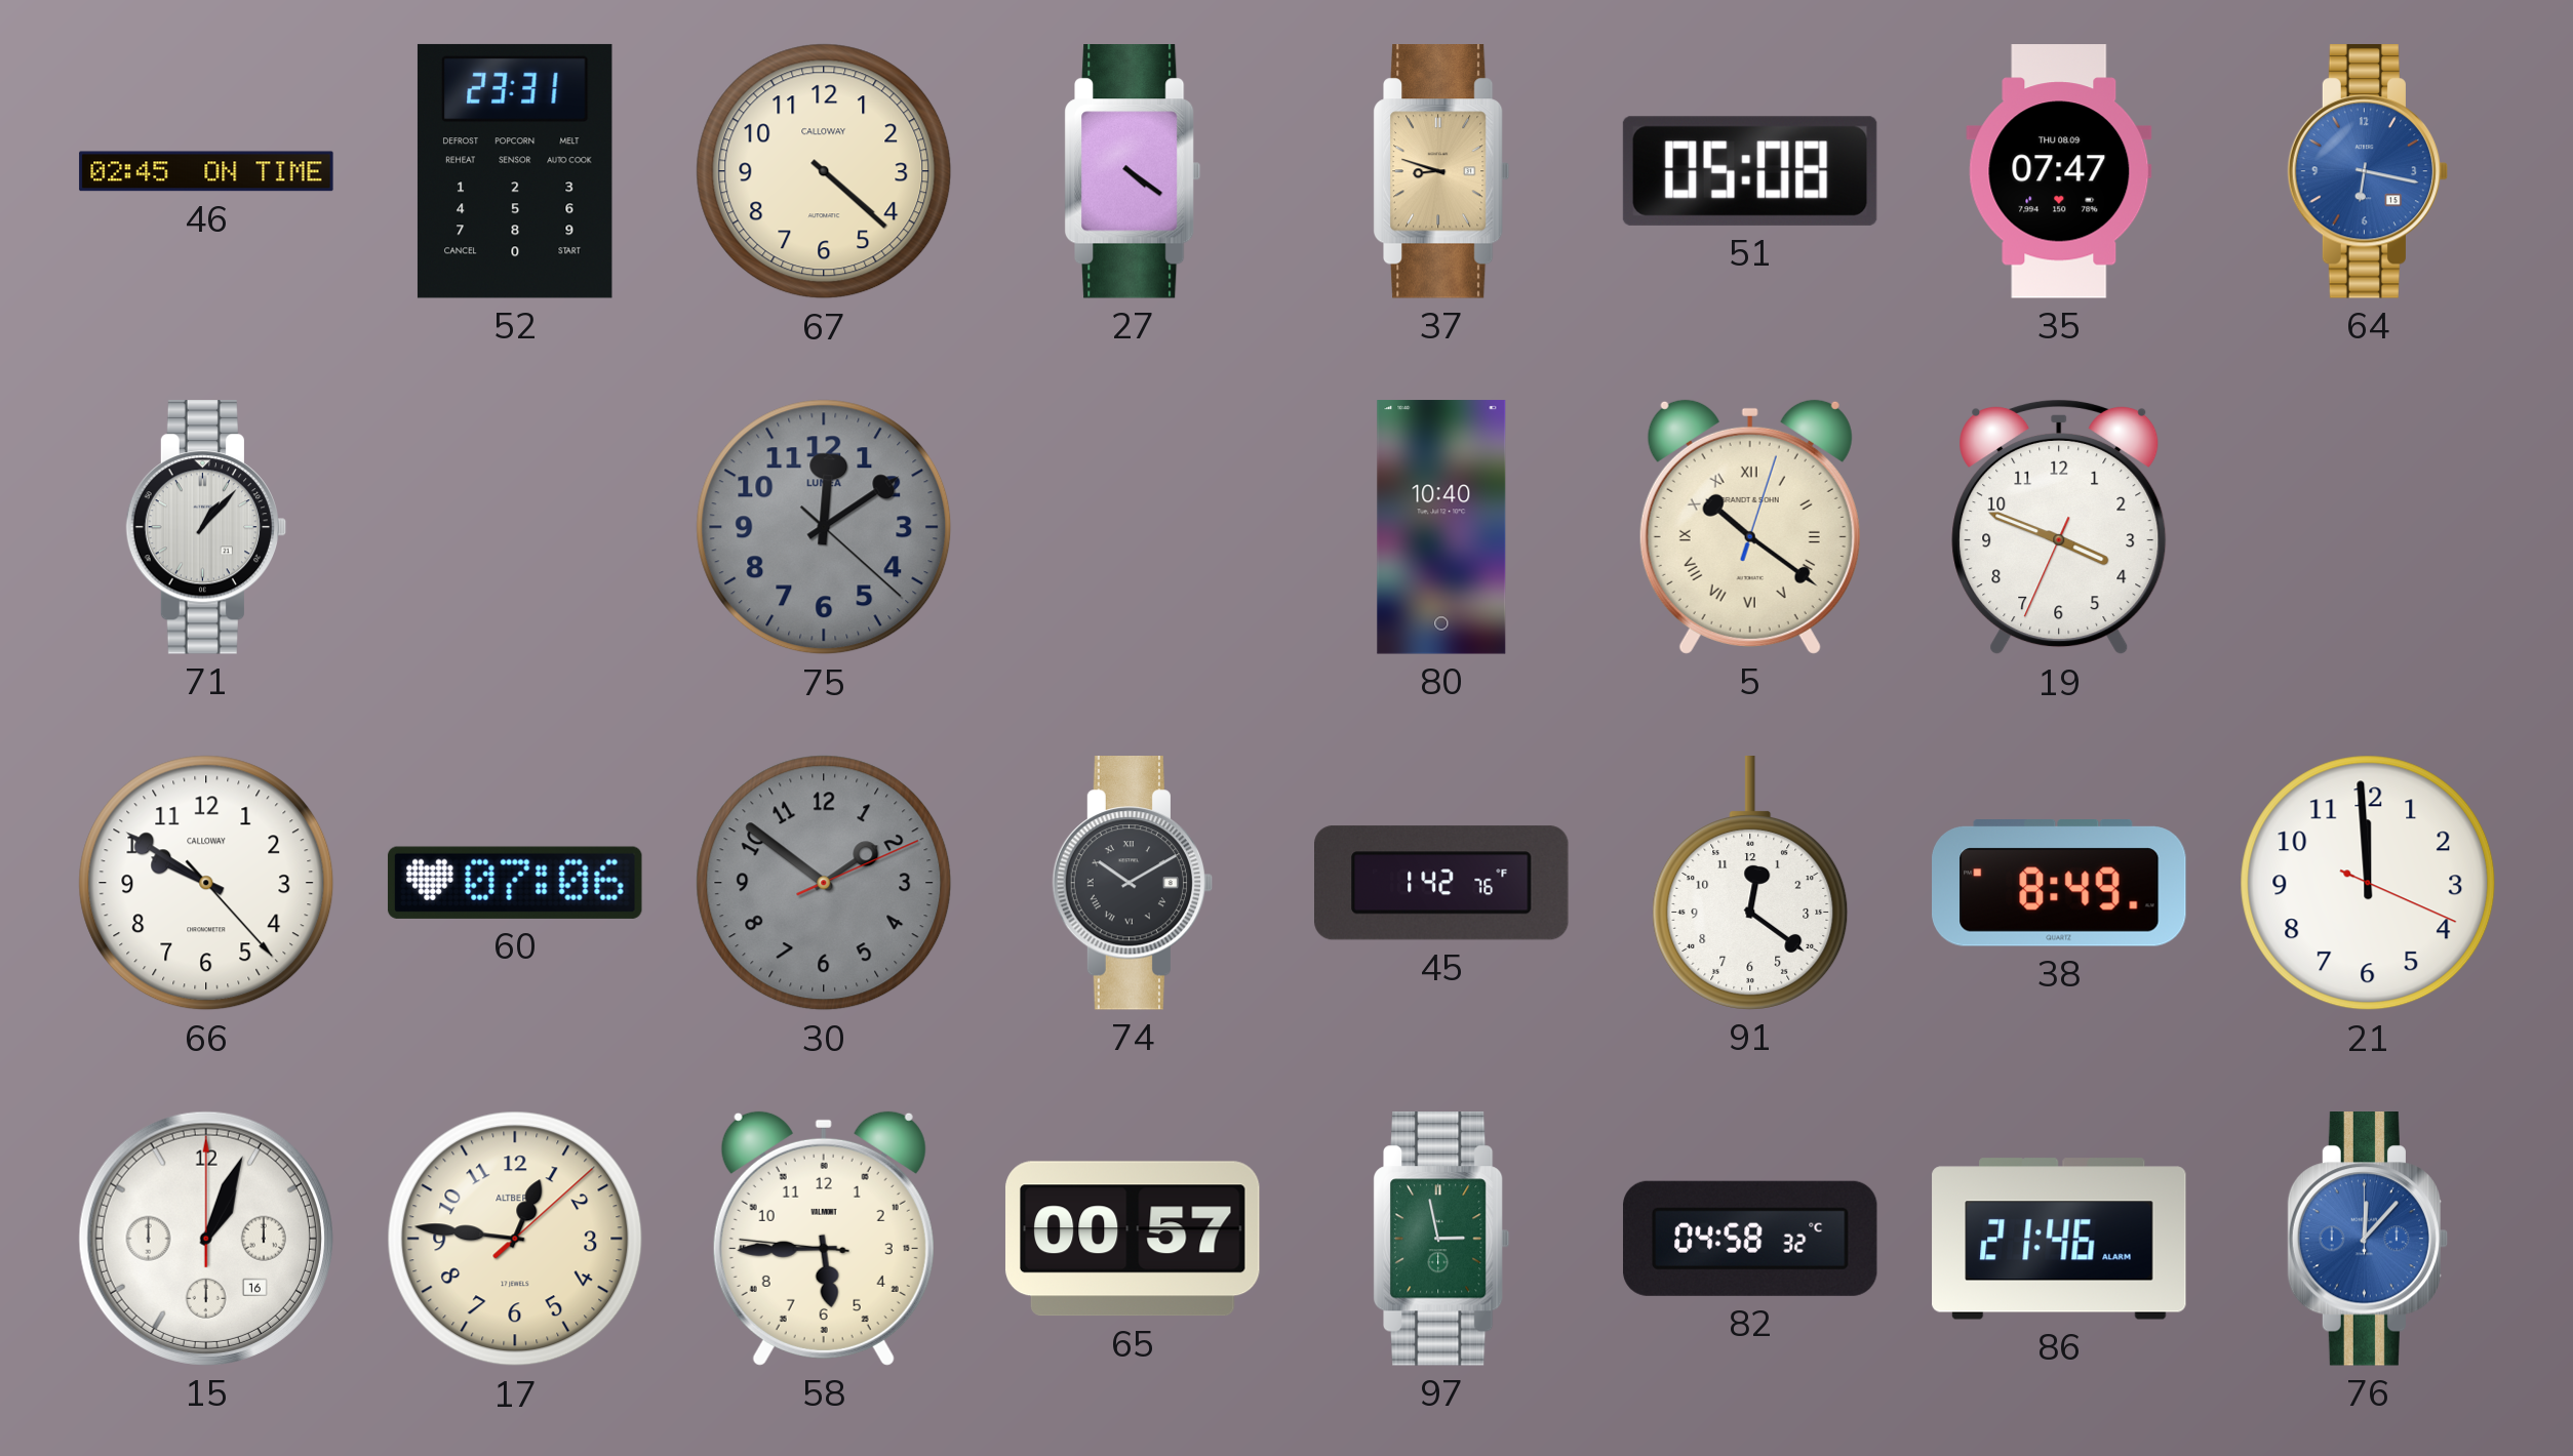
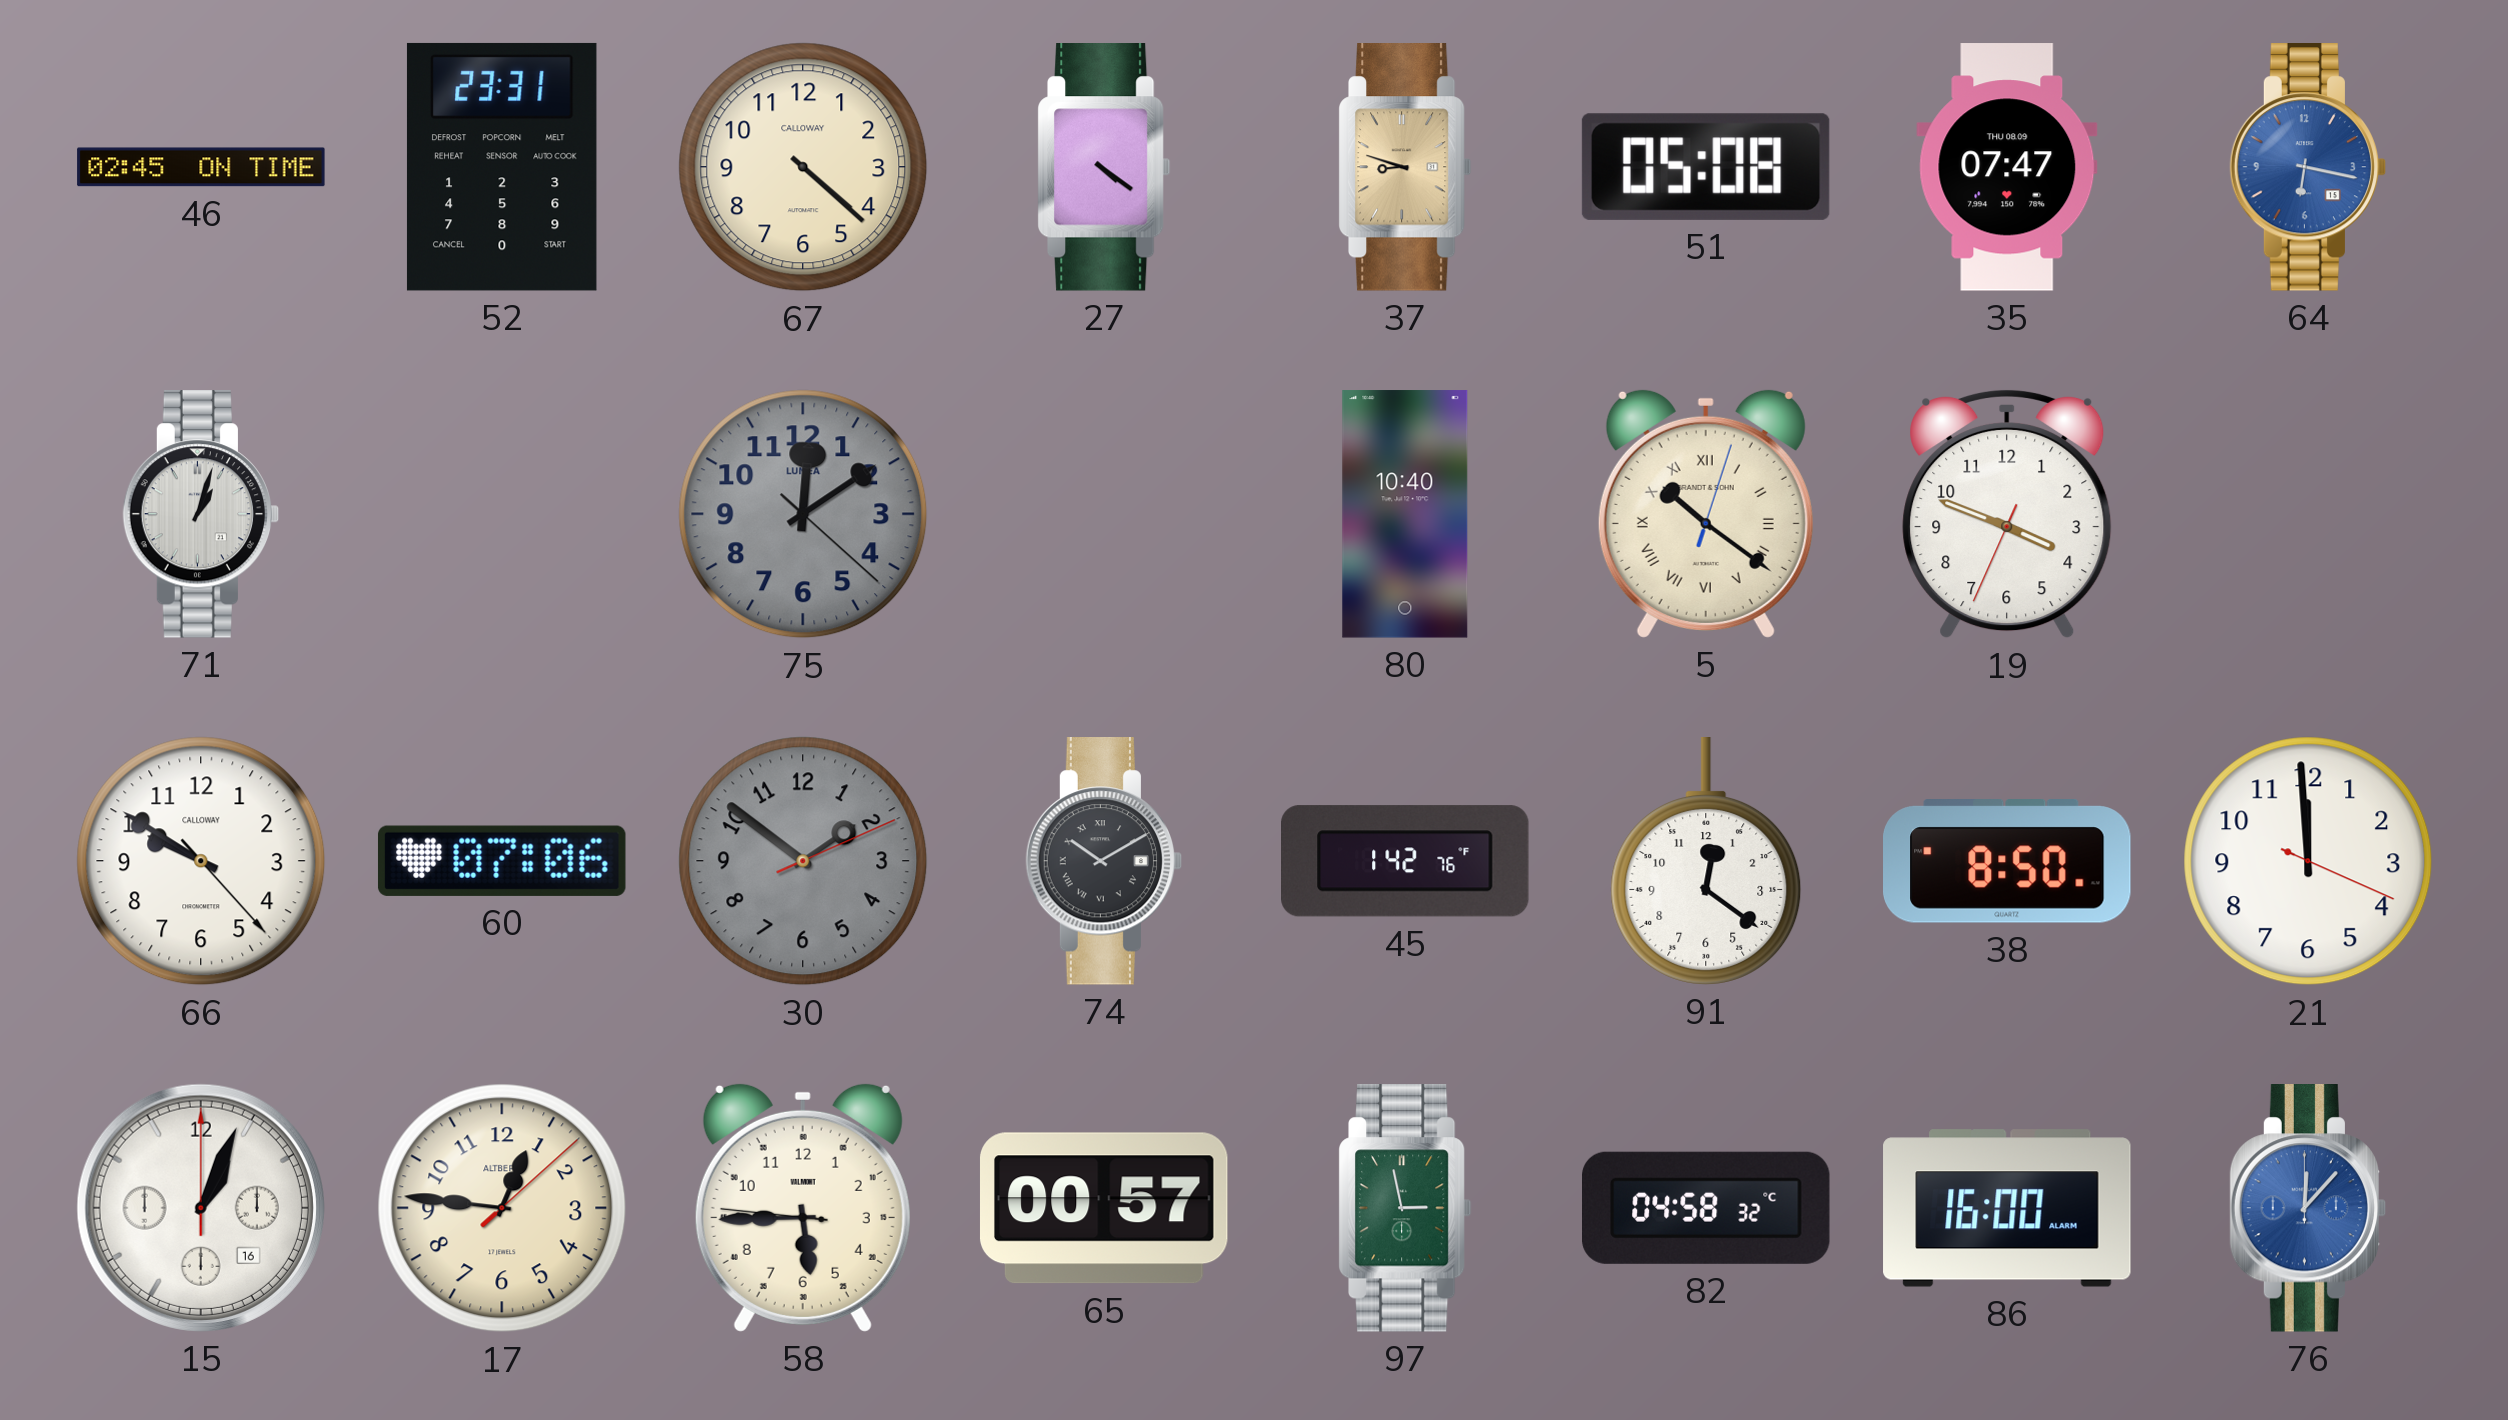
71: 1:07 -> 1:03
38: 8:49 -> 8:50
86: 21:46 -> 16:00
